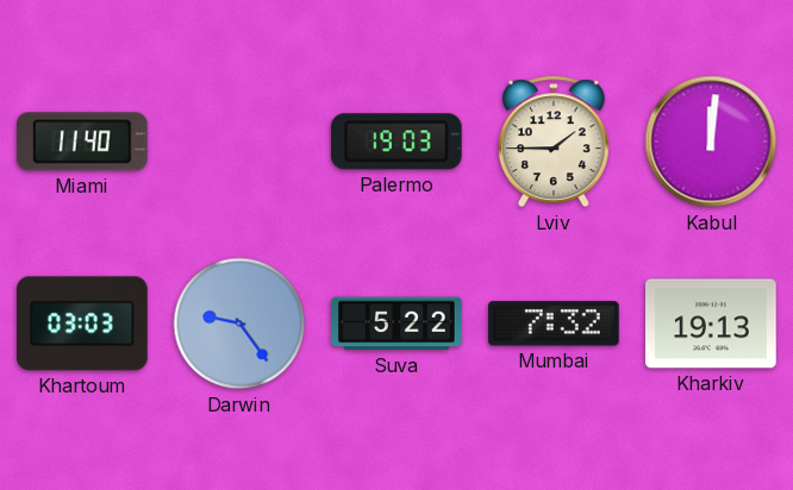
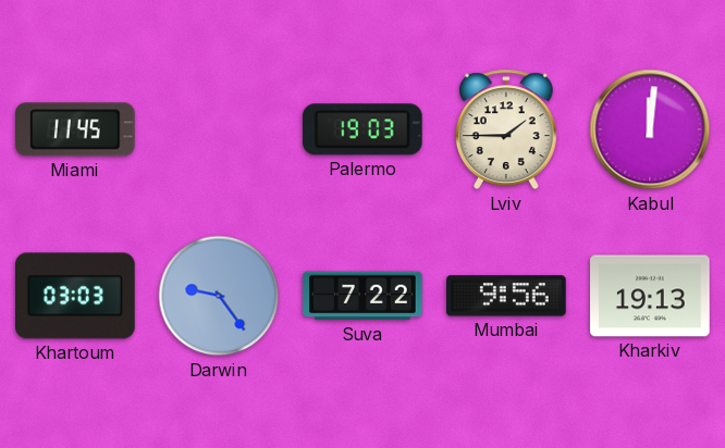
Miami: 11:40 -> 11:45
Suva: 5:22 -> 7:22
Mumbai: 7:32 -> 9:56
